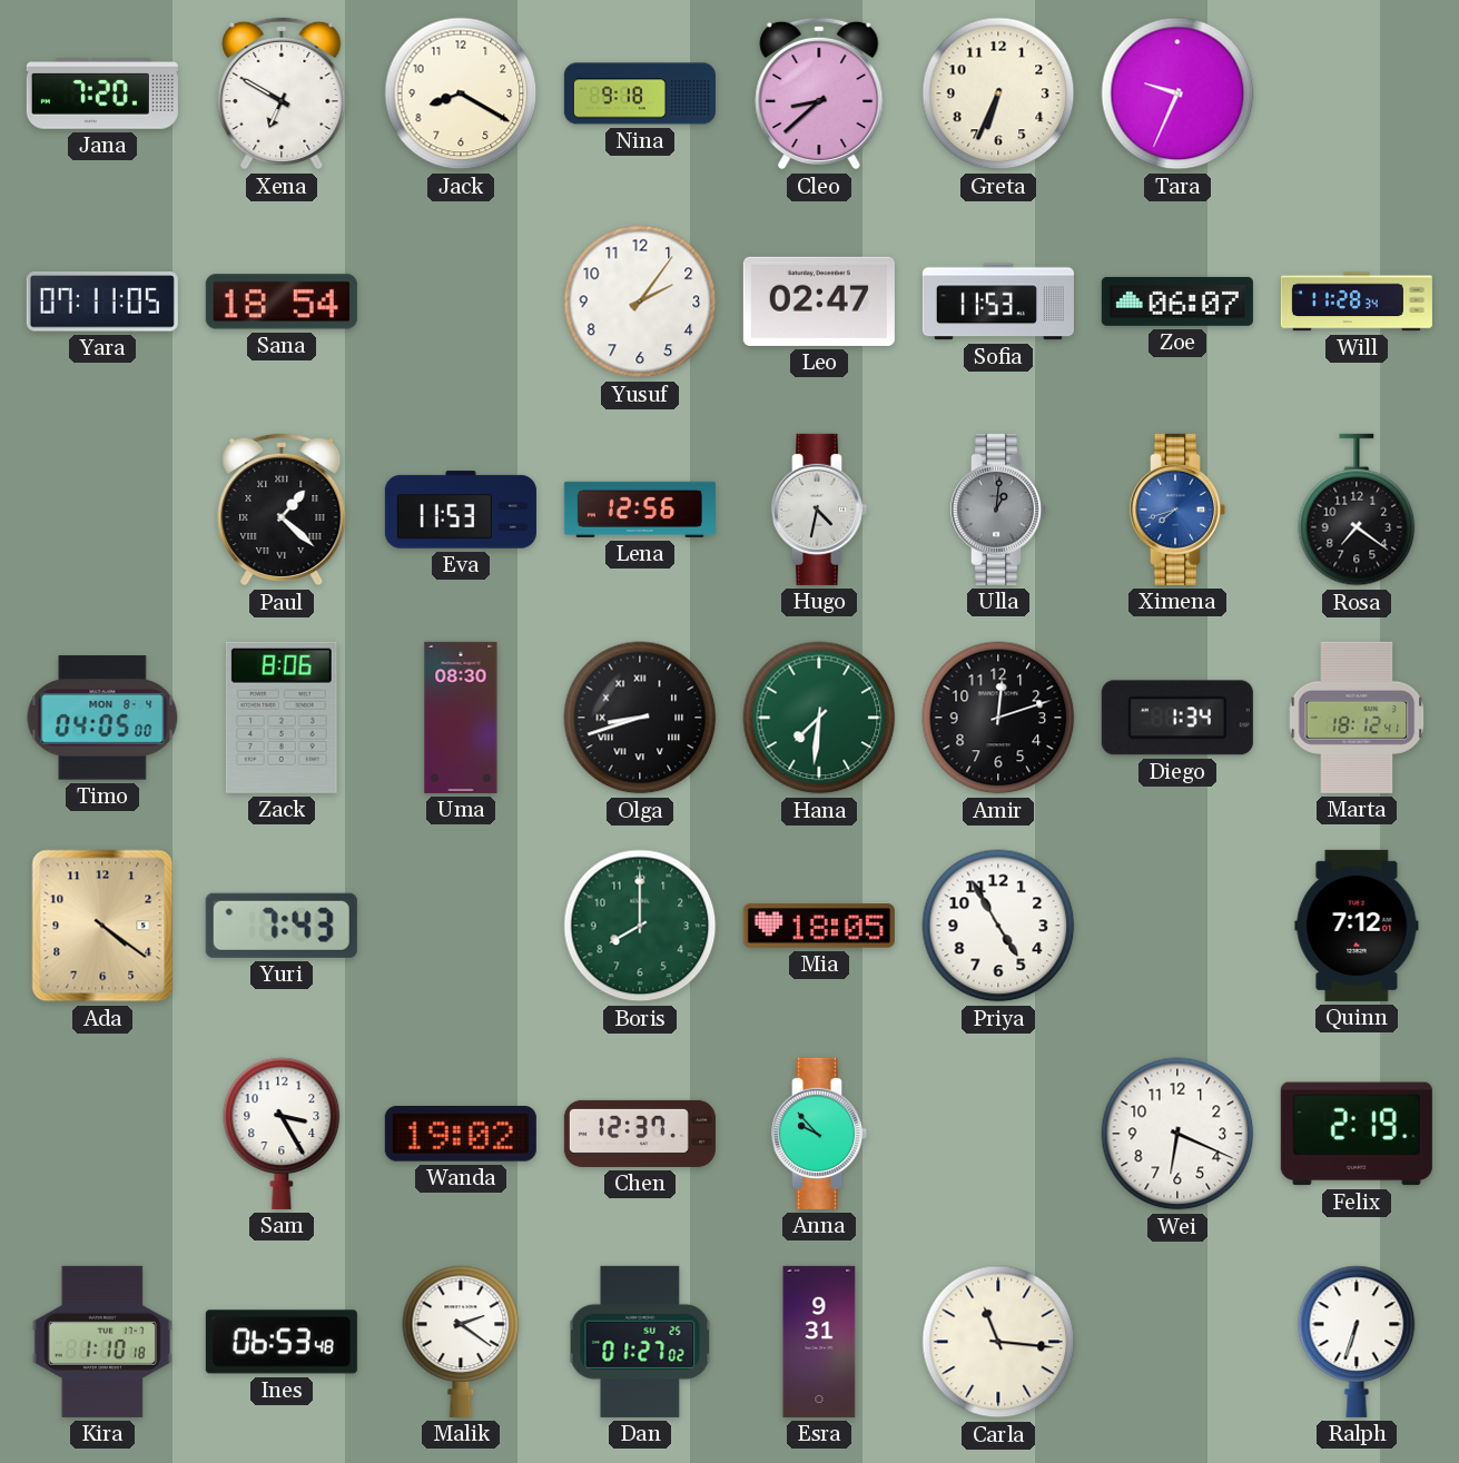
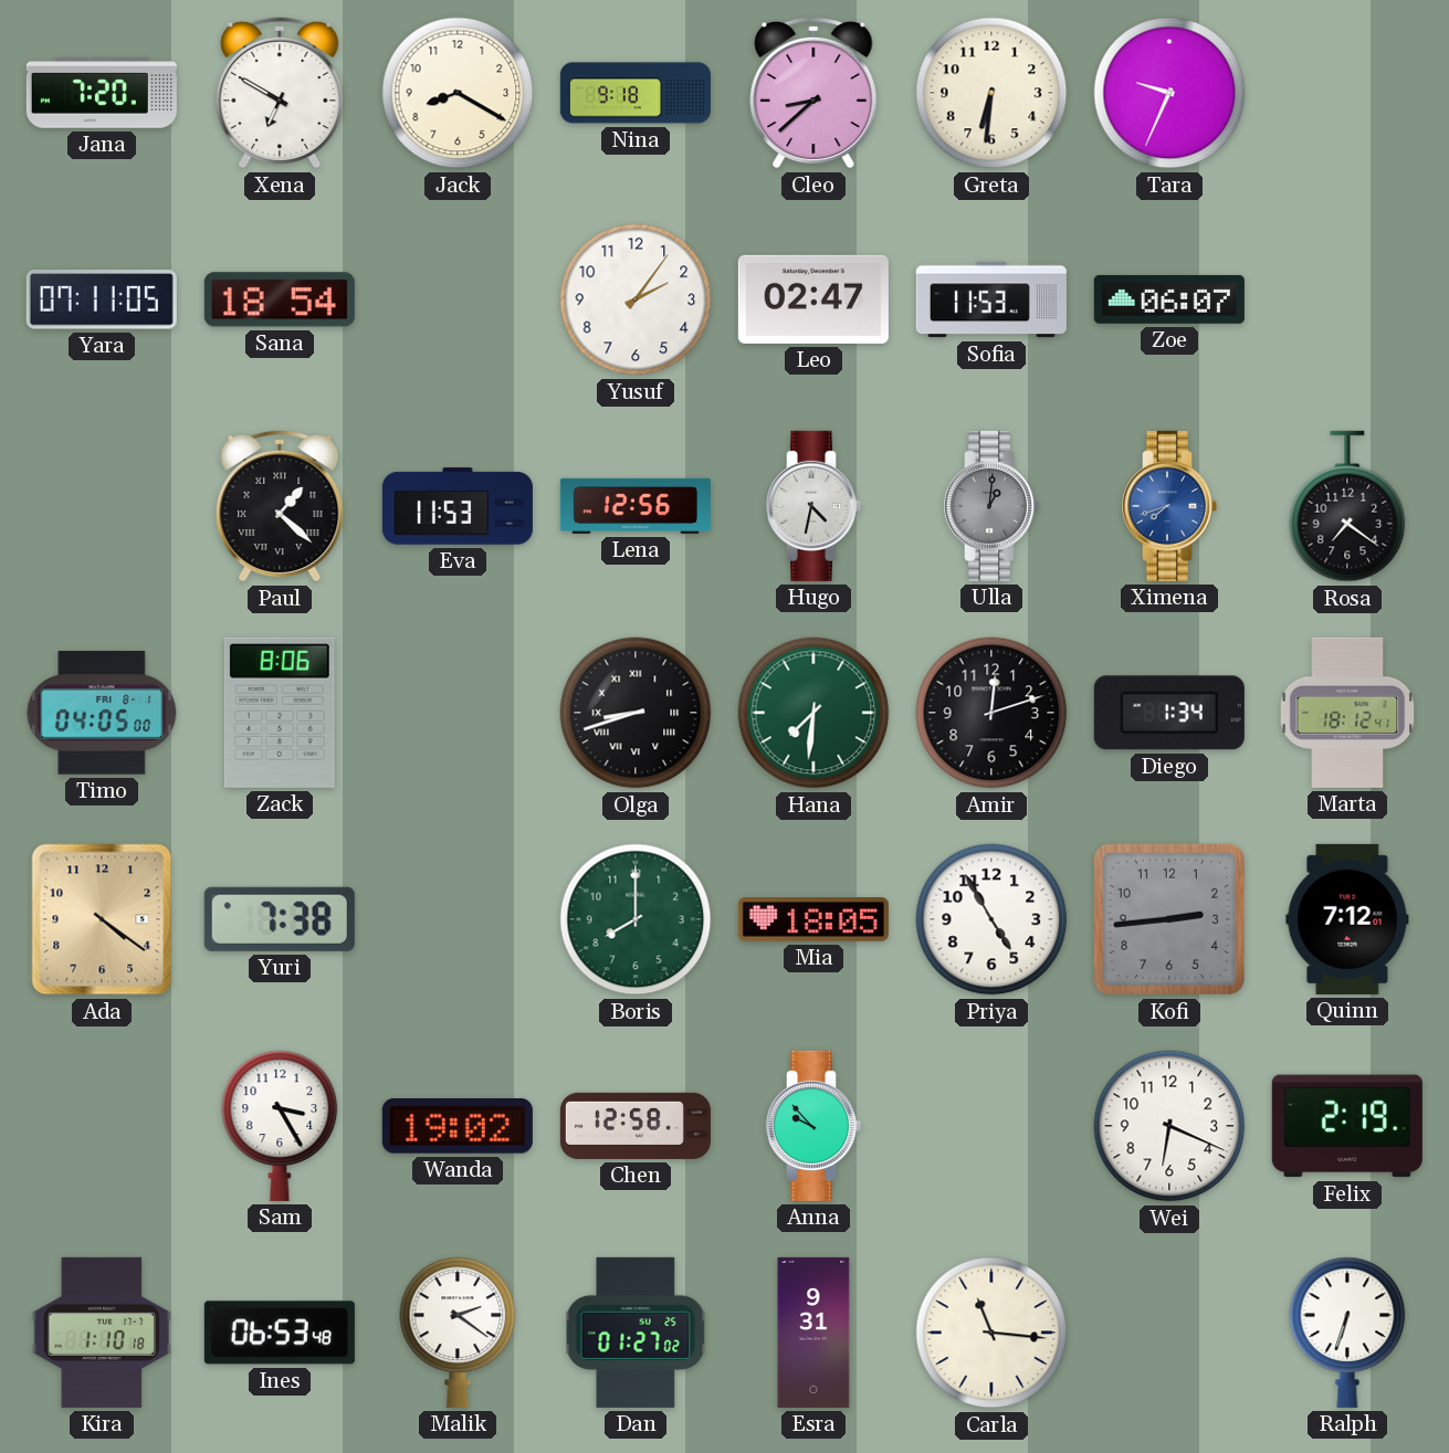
Greta: 6:34 -> 6:31
Will: 11:28 -> none
Timo date: MON 8-4 -> FRI 8-1
Uma: 08:30 -> none
Yuri: 7:43 -> 7:38
Kofi: none -> 2:44
Chen: 12:37 -> 12:58
